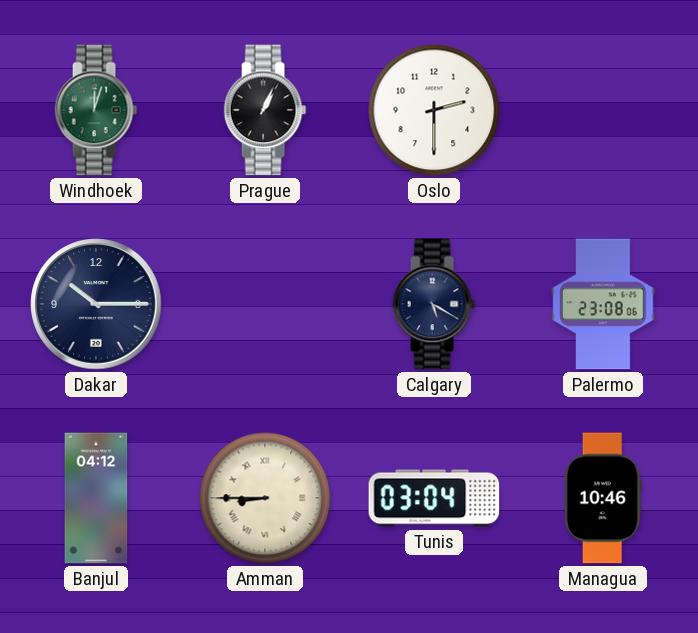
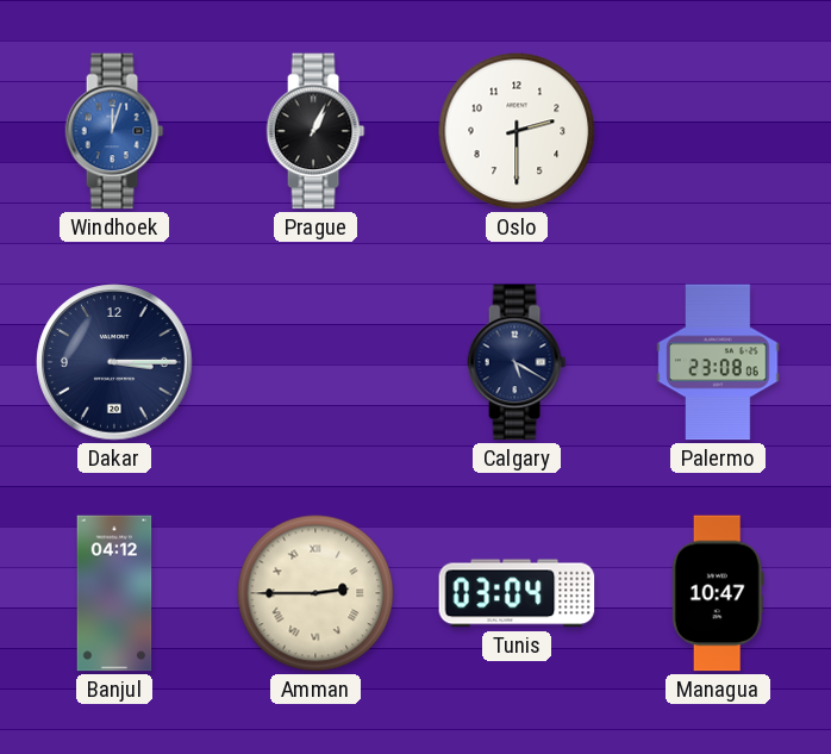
Windhoek dial: green -> blue
Dakar: 10:15 -> 3:15
Amman: 8:45 -> 2:45
Managua: 10:46 -> 10:47
